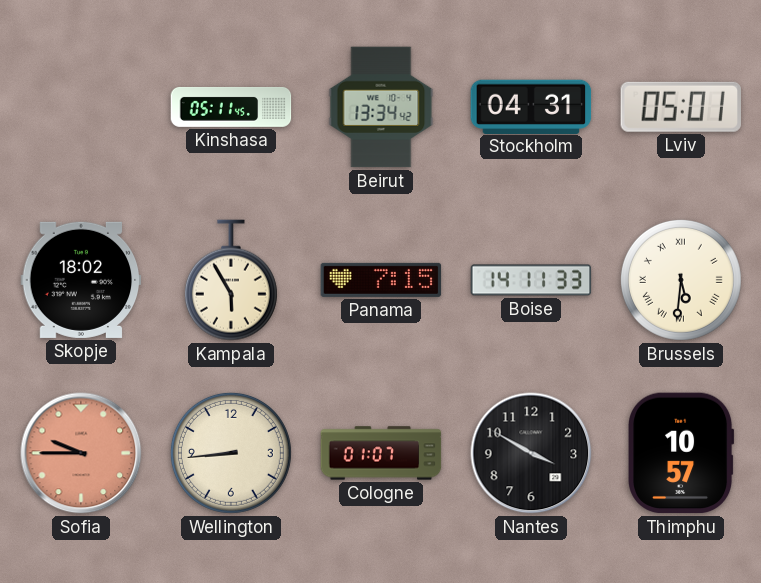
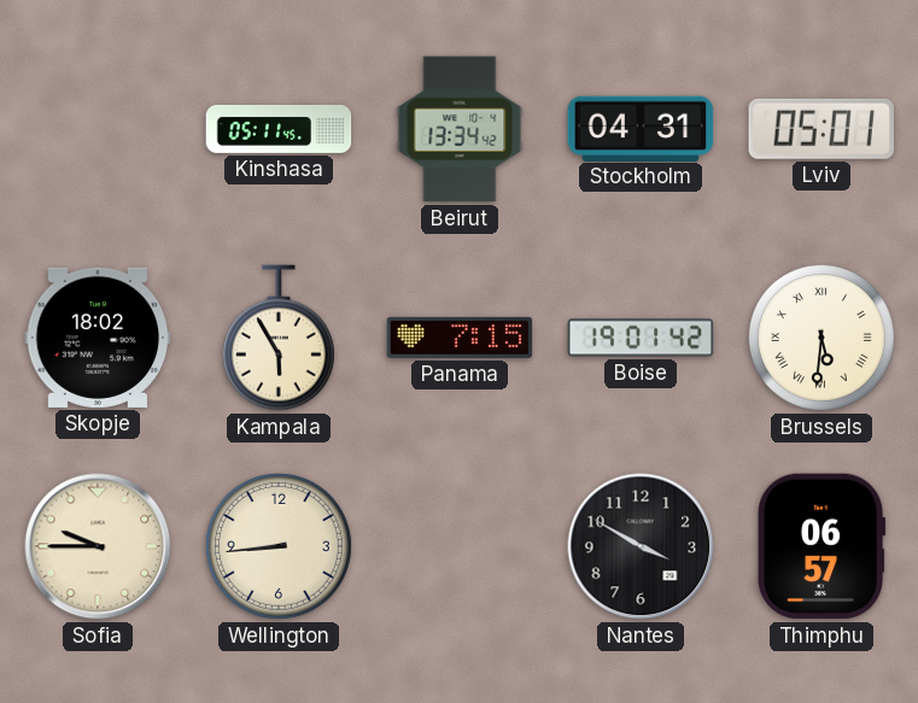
Boise: 14:11 -> 19:01
Sofia dial: salmon -> cream
Cologne: 01:07 -> none
Thimphu: 10:57 -> 06:57
